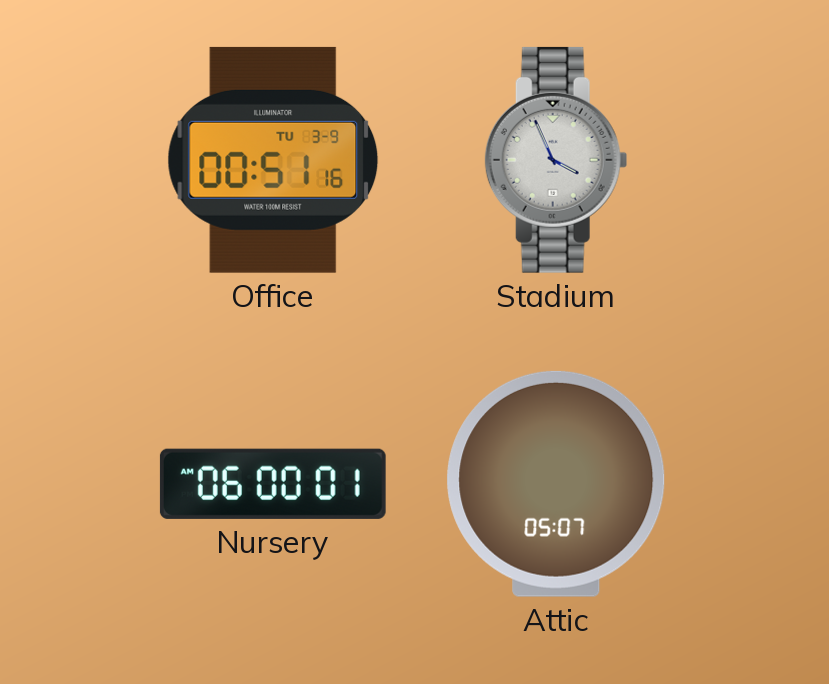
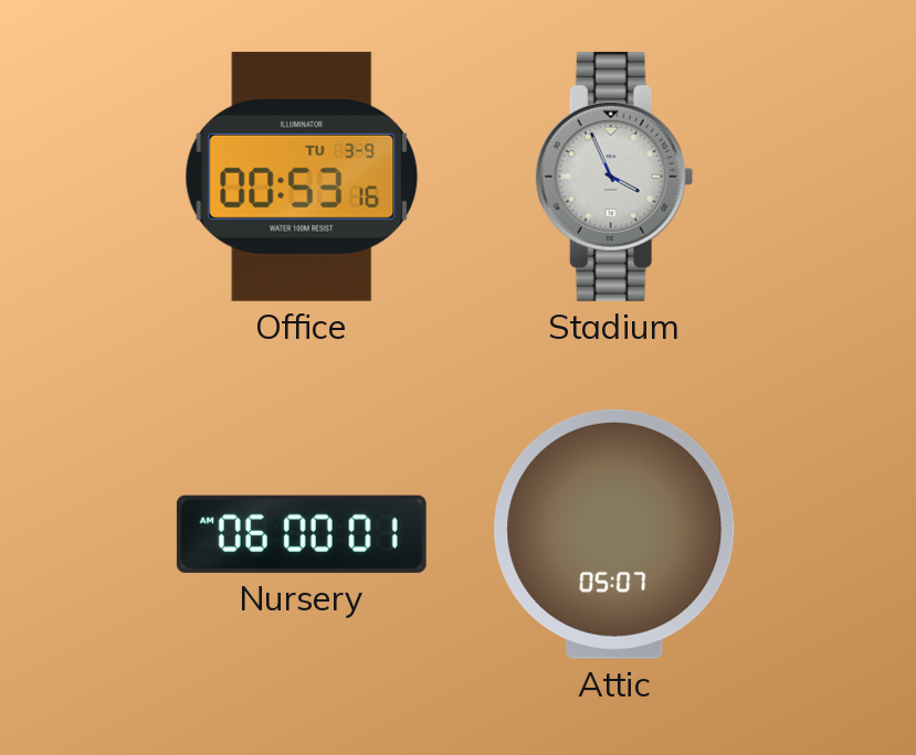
Office: 00:51 -> 00:53
